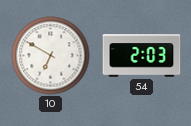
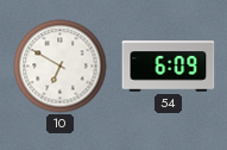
54: 2:03 -> 6:09
